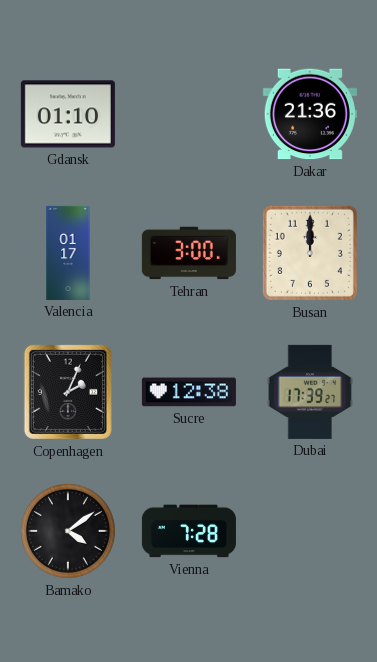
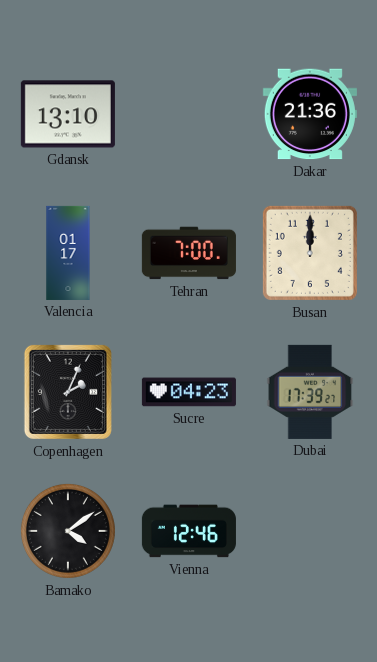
Gdansk: 01:10 -> 13:10
Tehran: 3:00 -> 7:00
Sucre: 12:38 -> 04:23
Vienna: 7:28 -> 12:46
